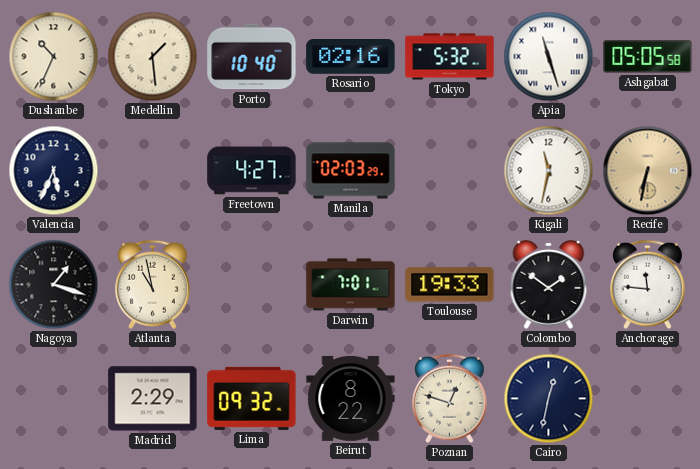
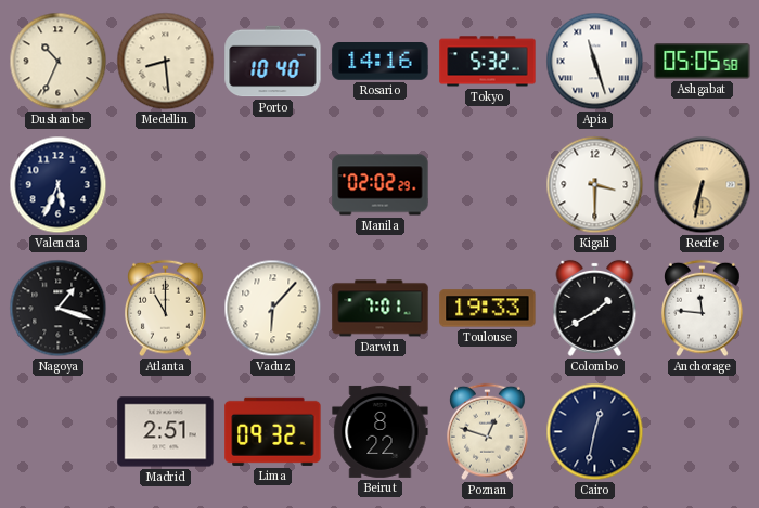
Medellin: 1:29 -> 8:29
Rosario: 02:16 -> 14:16
Freetown: 4:27 -> none
Manila: 02:03 -> 02:02
Kigali: 11:32 -> 3:30
Atlanta: 10:58 -> 11:00
Vaduz: none -> 6:07
Colombo: 1:51 -> 1:40
Madrid: 2:29 -> 2:51
